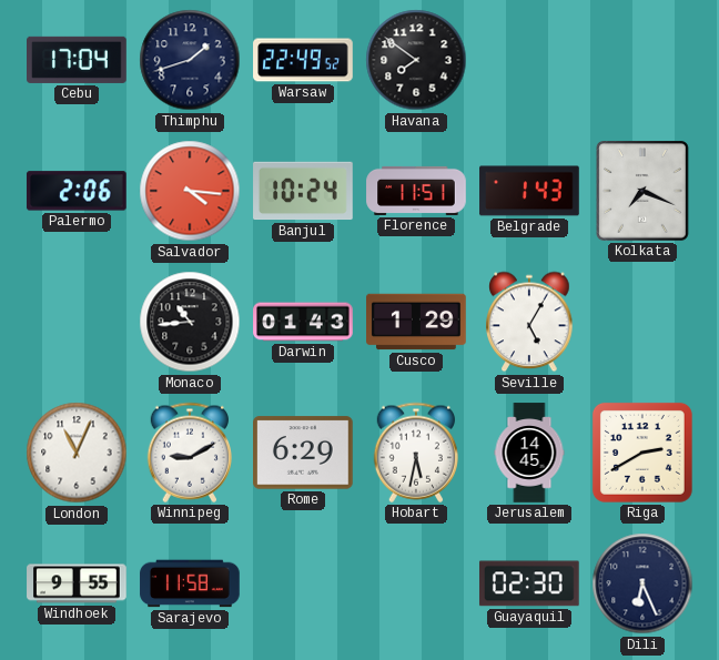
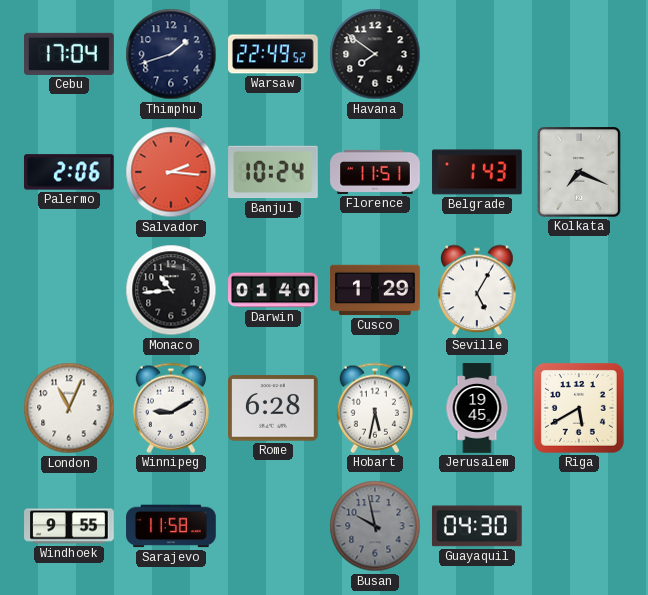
Salvador: 4:16 -> 2:16
Darwin: 01:43 -> 01:40
Rome: 6:29 -> 6:28
Jerusalem: 14:45 -> 19:45
Riga: 2:40 -> 5:40
Busan: none -> 9:58
Guayaquil: 02:30 -> 04:30
Dili: 6:26 -> none
